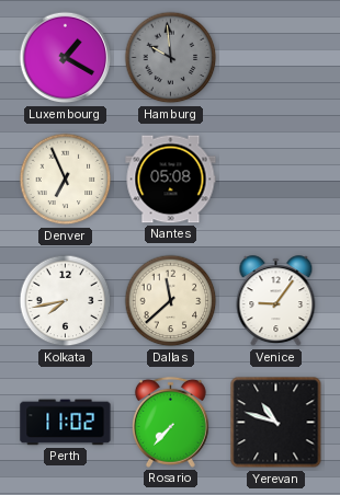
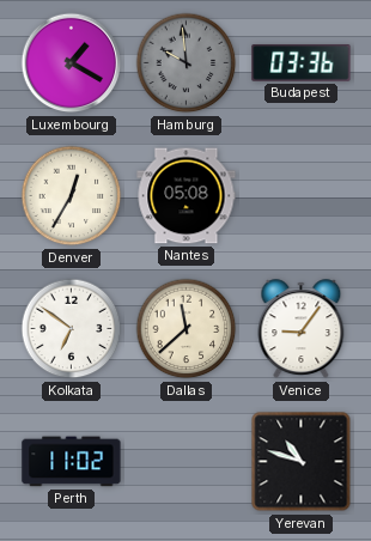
Budapest: none -> 03:36
Denver: 6:56 -> 12:35
Kolkata: 7:43 -> 6:51
Rosario: 7:37 -> none
